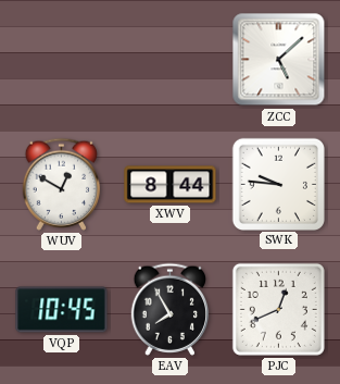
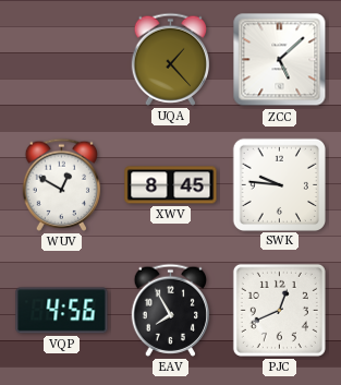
UQA: none -> 1:23
XWV: 8:44 -> 8:45
VQP: 10:45 -> 4:56
